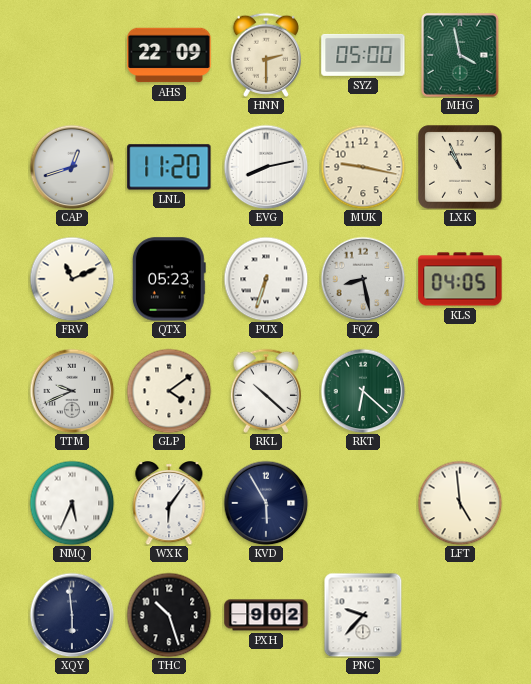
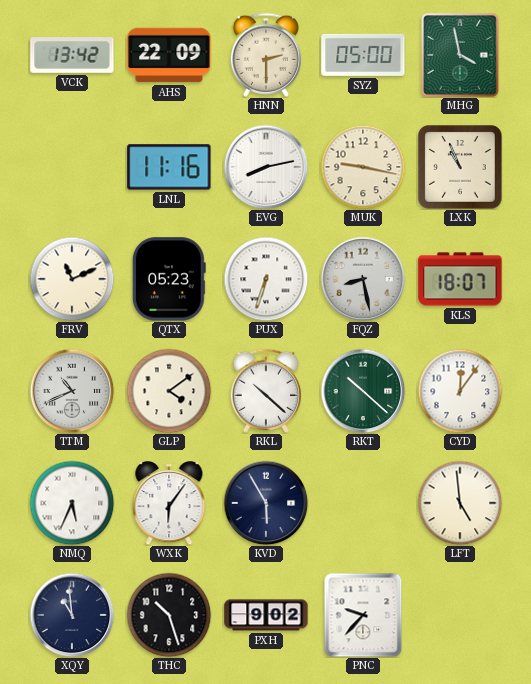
VCK: none -> 13:42
CAP: 12:42 -> none
LNL: 11:20 -> 11:16
KLS: 04:05 -> 18:07
TTM: 9:41 -> 10:41
RKT: 6:22 -> 10:22
CYD: none -> 12:06
XQY: 5:59 -> 10:59
